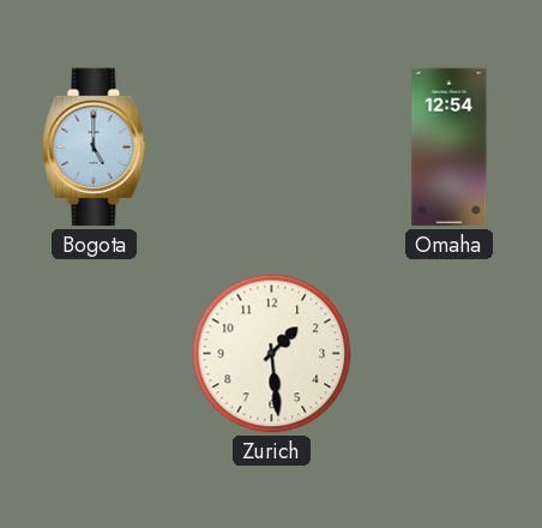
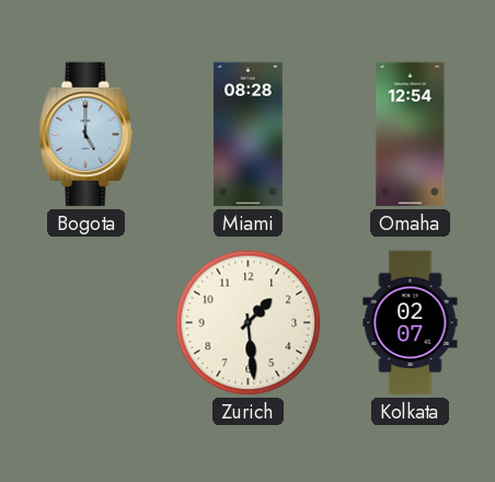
Miami: none -> 08:28
Kolkata: none -> 02:07
